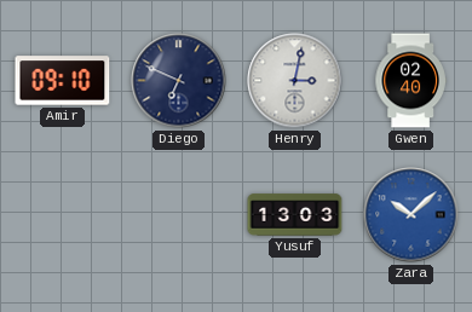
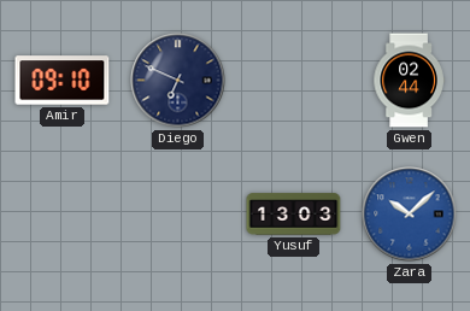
Henry: 3:02 -> none
Gwen: 02:40 -> 02:44
